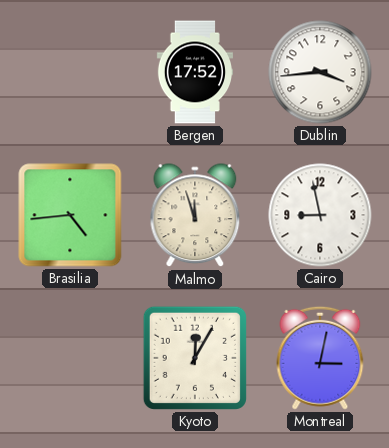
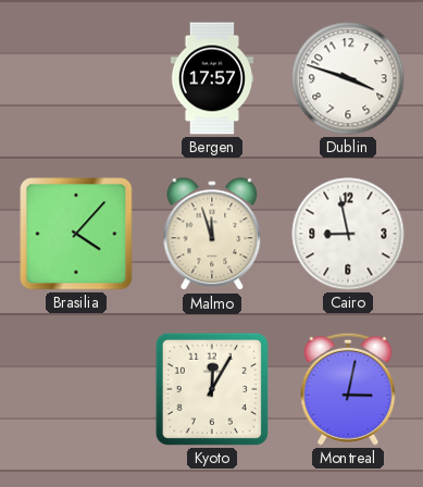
Bergen: 17:52 -> 17:57
Dublin: 3:44 -> 3:48
Brasilia: 4:44 -> 4:07
